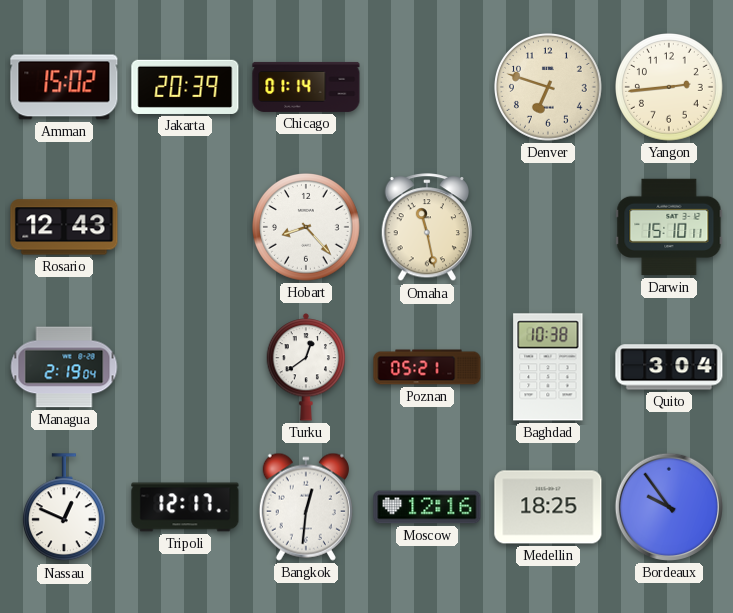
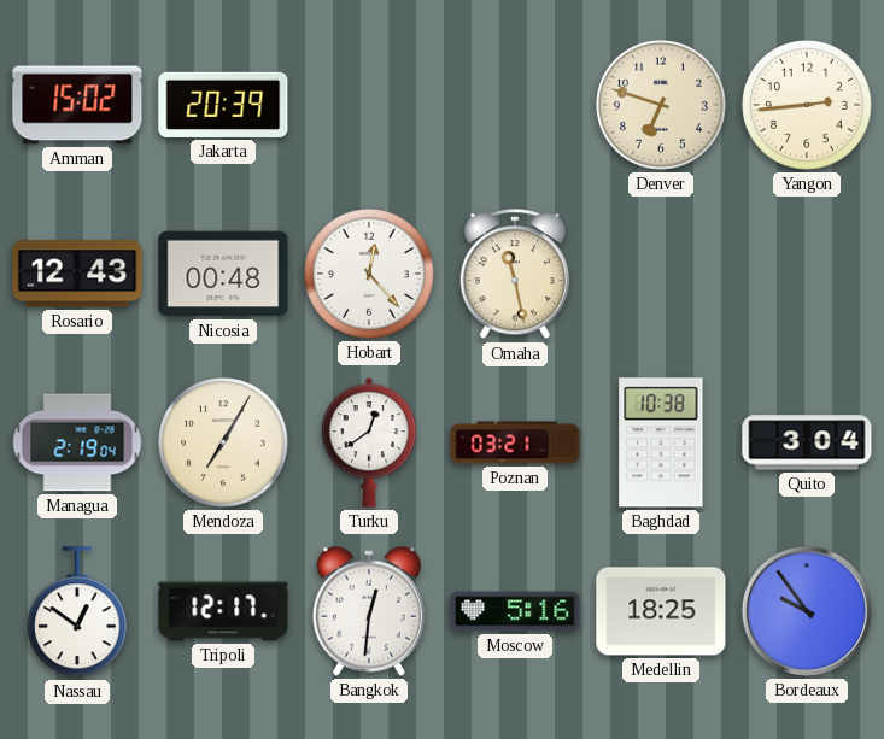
Chicago: 01:14 -> none
Nicosia: none -> 00:48
Hobart: 8:23 -> 12:23
Darwin: 15:10 -> none
Mendoza: none -> 7:05
Poznan: 05:21 -> 03:21
Nassau: 12:49 -> 12:51
Moscow: 12:16 -> 5:16
